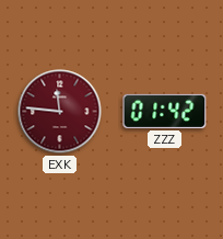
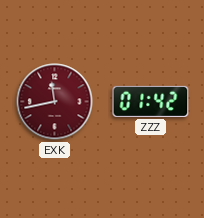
EXK: 11:46 -> 11:43
